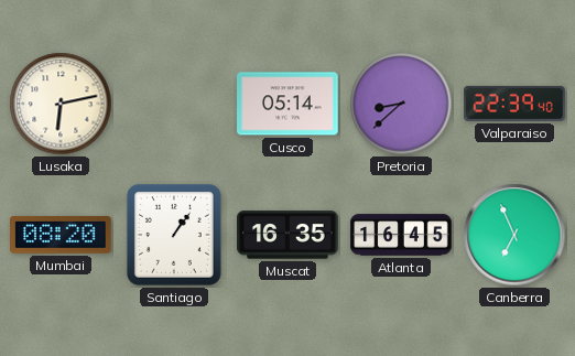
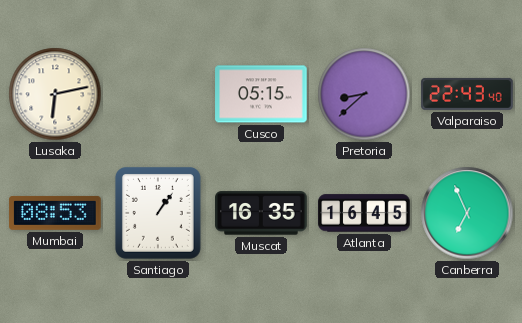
Cusco: 05:14 -> 05:15
Valparaiso: 22:39 -> 22:43
Mumbai: 08:20 -> 08:53
